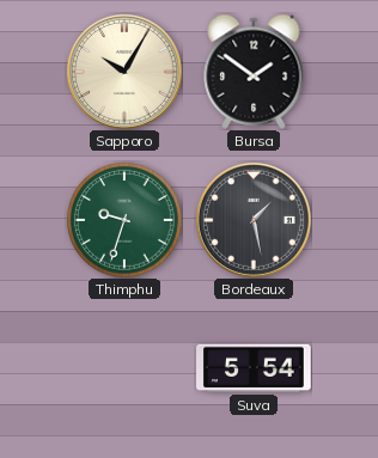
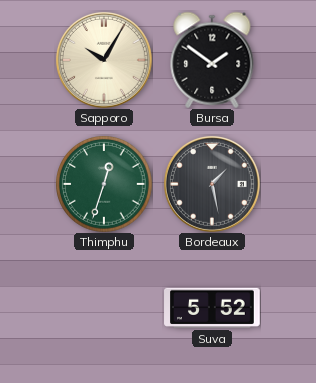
Thimphu: 9:33 -> 12:33
Suva: 5:54 -> 5:52
